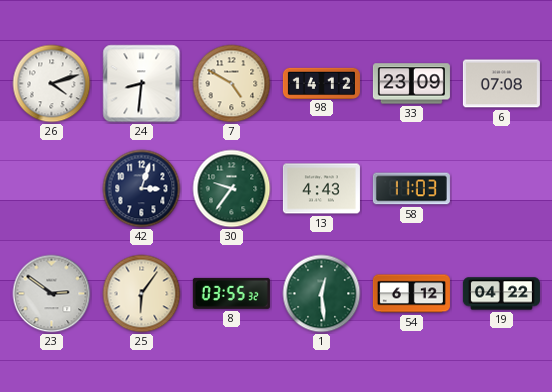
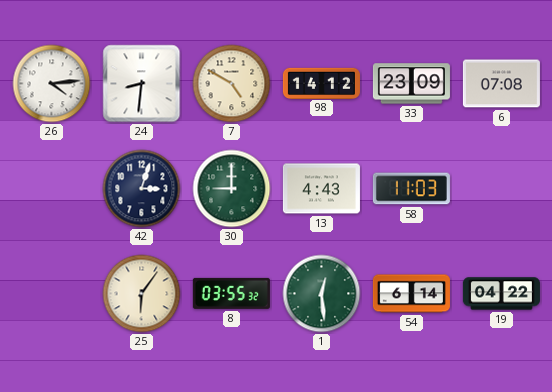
26: 4:12 -> 4:14
30: 9:36 -> 9:00
23: 2:51 -> none
54: 6:12 -> 6:14
